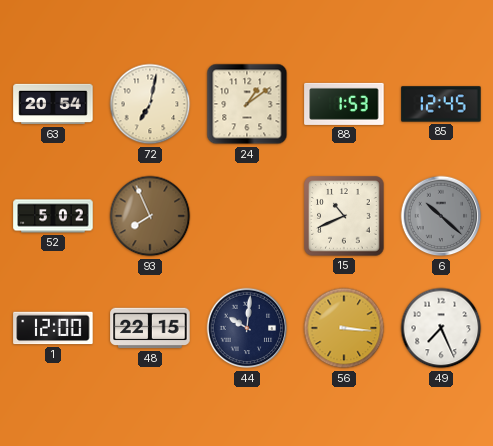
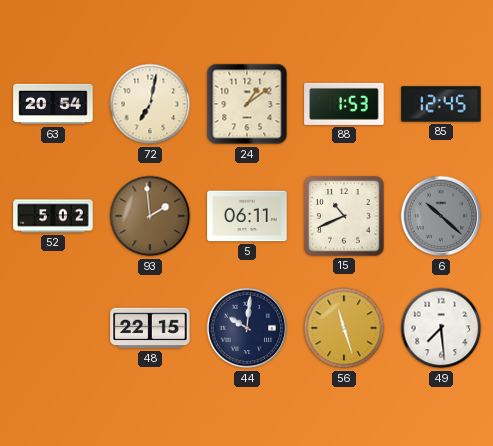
93: 7:56 -> 1:59
5: none -> 06:11
1: 12:00 -> none
56: 3:16 -> 11:27
49: 7:26 -> 7:29
